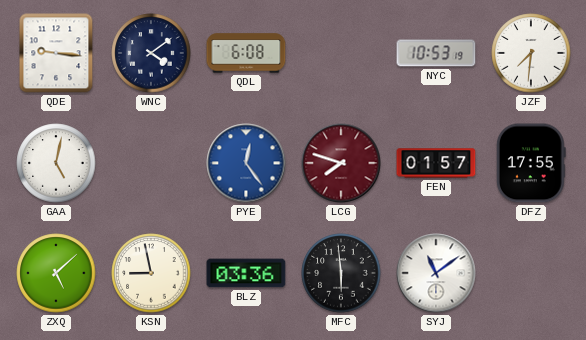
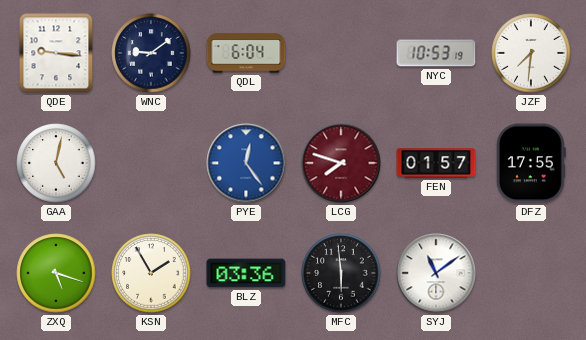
WNC: 4:09 -> 9:09
QDL: 6:08 -> 6:04
ZXQ: 5:08 -> 5:18
KSN: 8:58 -> 1:55
